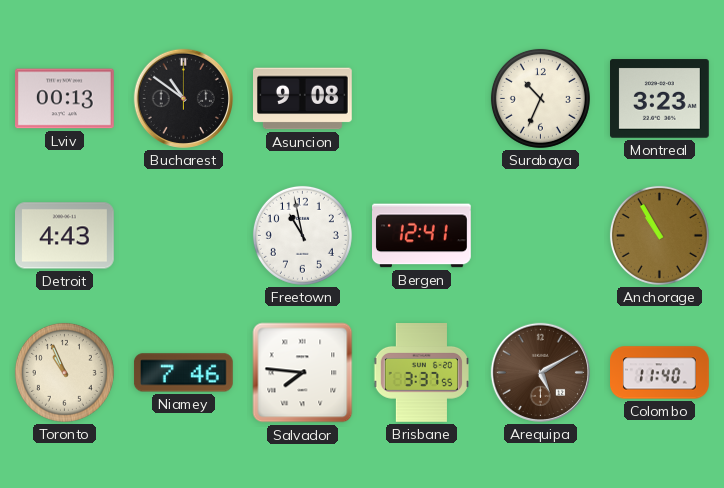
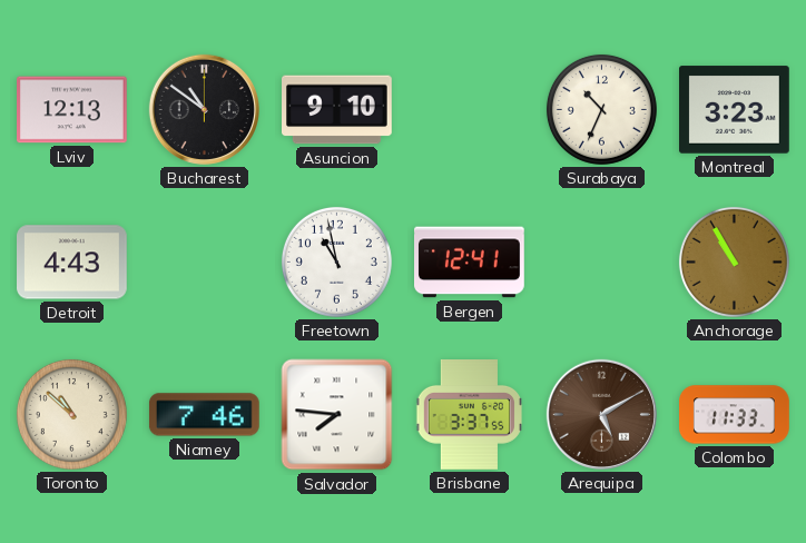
Lviv: 00:13 -> 12:13
Asuncion: 9:08 -> 9:10
Toronto: 10:56 -> 10:52
Colombo: 11:40 -> 11:33
